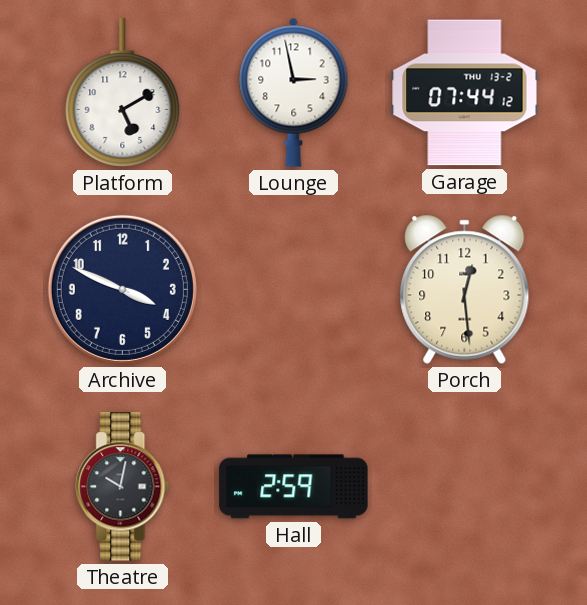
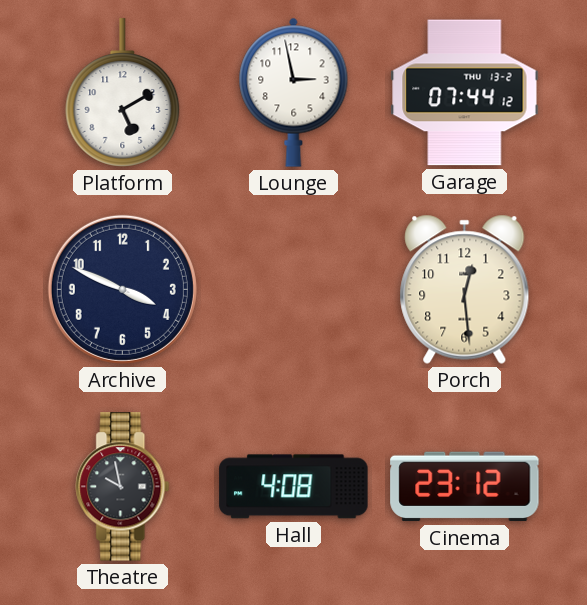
Theatre: 10:02 -> 9:58
Hall: 2:59 -> 4:08
Cinema: none -> 23:12
